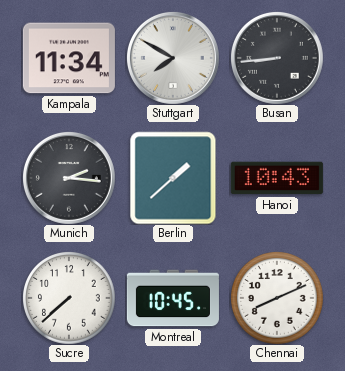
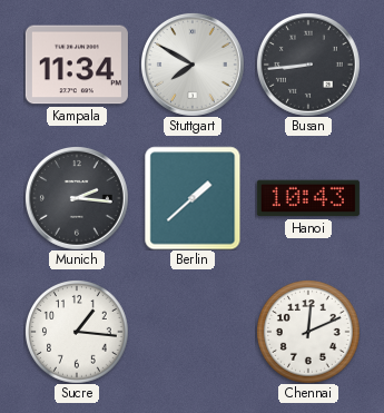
Sucre: 7:38 -> 1:16
Montreal: 10:45 -> none
Chennai: 8:11 -> 12:11
